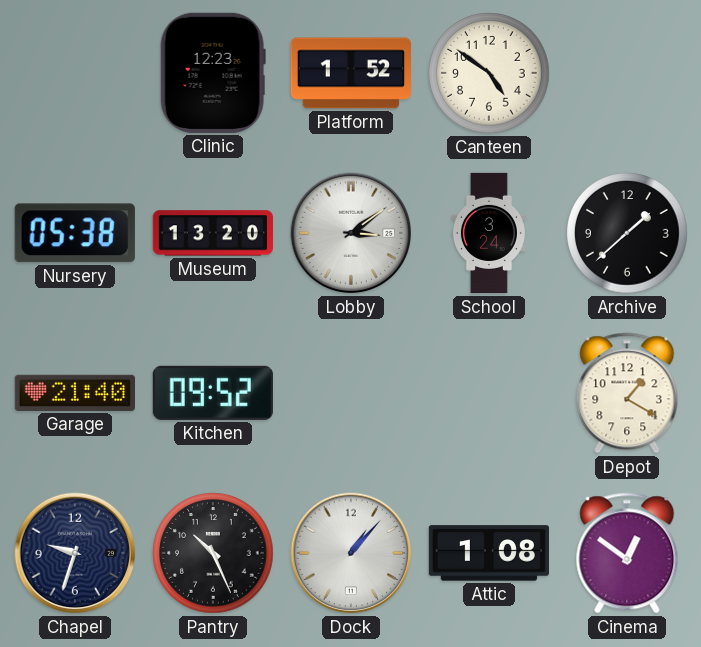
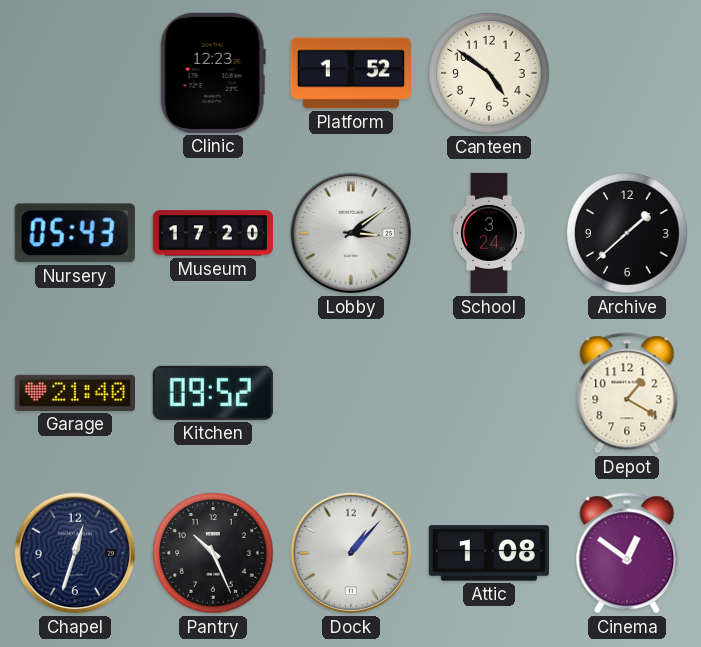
Nursery: 05:38 -> 05:43
Museum: 13:20 -> 17:20
Chapel: 9:33 -> 12:33
